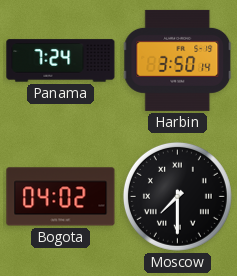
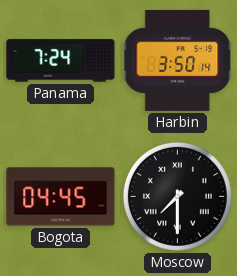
Bogota: 04:02 -> 04:45
